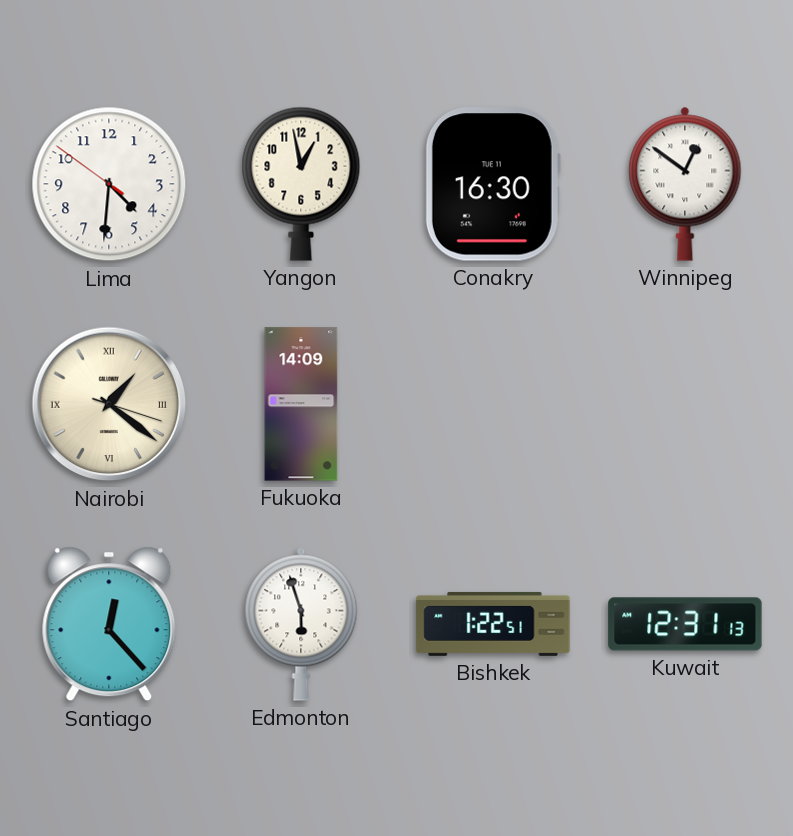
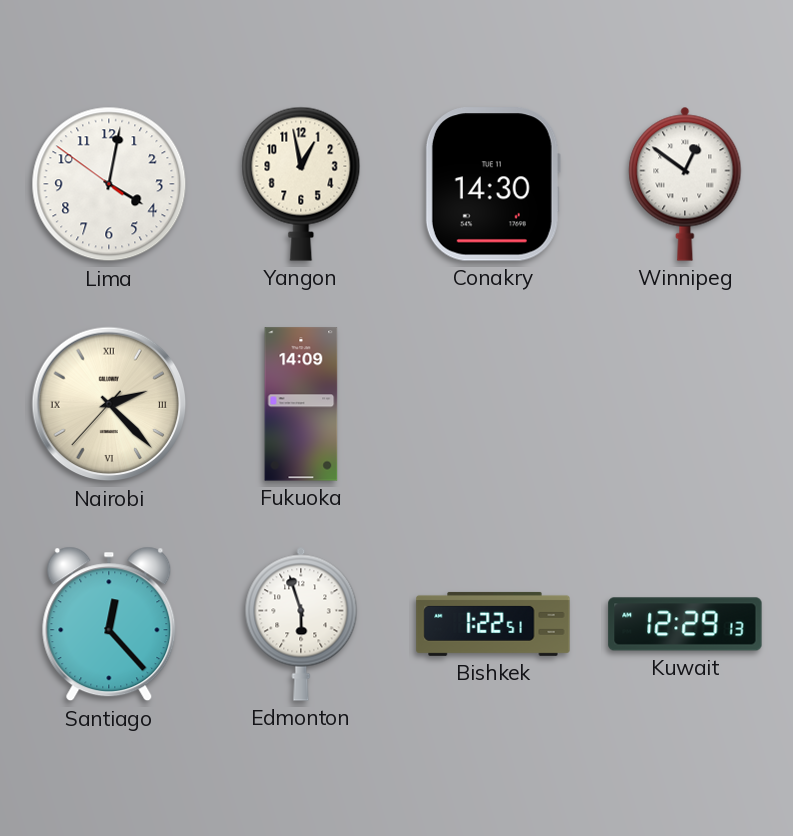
Lima: 4:30 -> 4:01
Conakry: 16:30 -> 14:30
Nairobi: 1:21 -> 2:22
Kuwait: 12:31 -> 12:29
